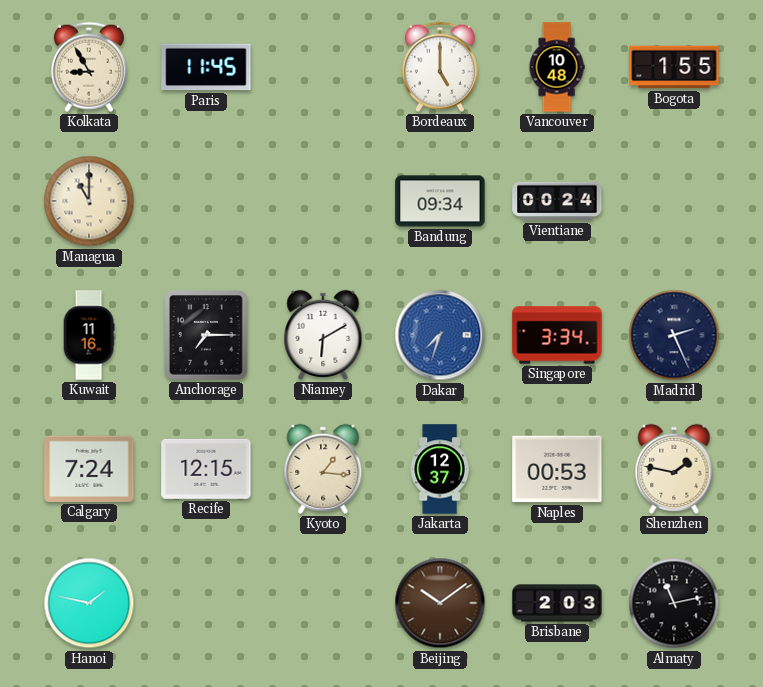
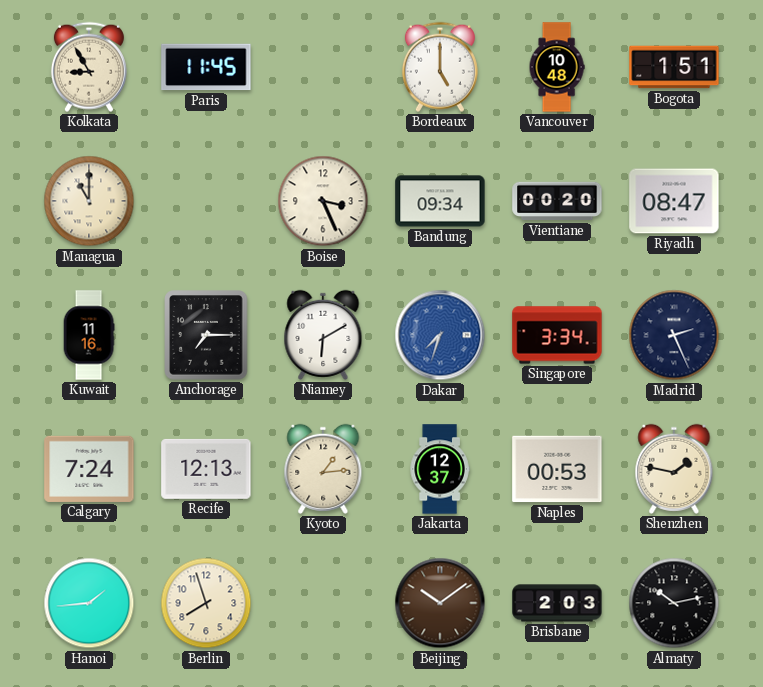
Bogota: 1:55 -> 1:51
Boise: none -> 3:26
Vientiane: 00:24 -> 00:20
Riyadh: none -> 08:47
Recife: 12:15 -> 12:13
Kyoto: 1:16 -> 1:14
Hanoi: 1:47 -> 1:44
Berlin: none -> 7:57
Almaty: 11:13 -> 10:13
